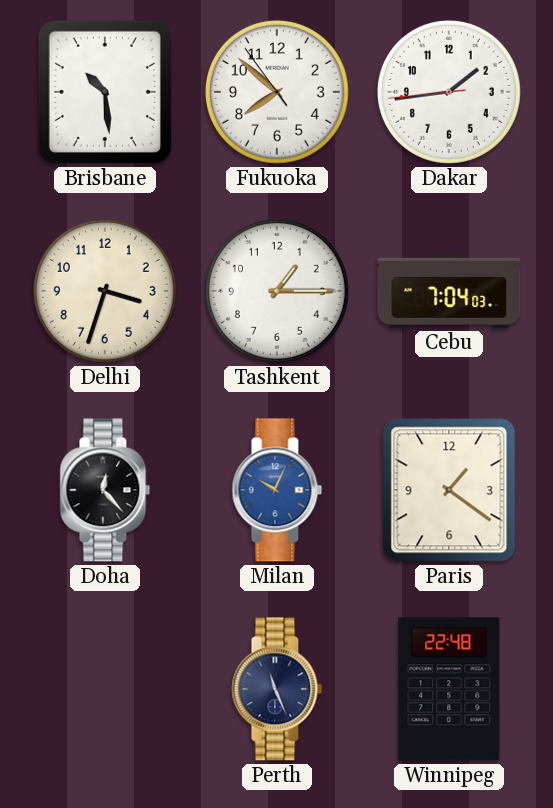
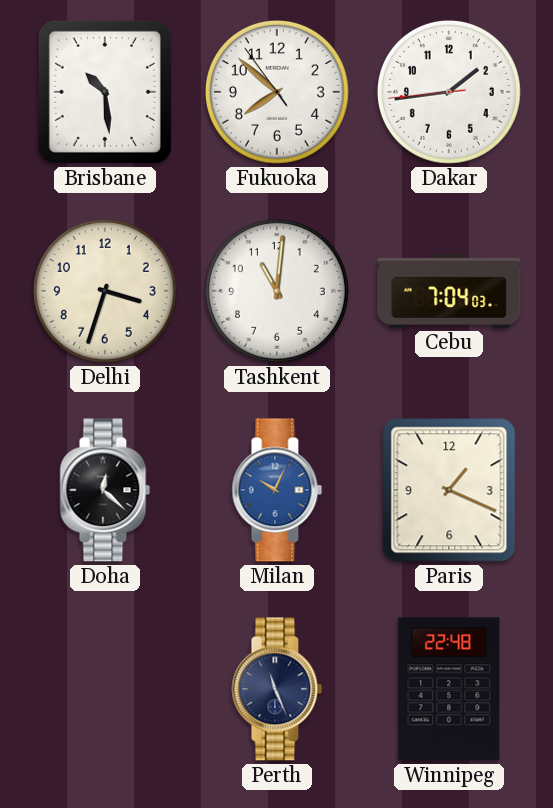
Tashkent: 1:15 -> 11:01
Doha: 12:23 -> 12:22
Paris: 1:21 -> 1:19
